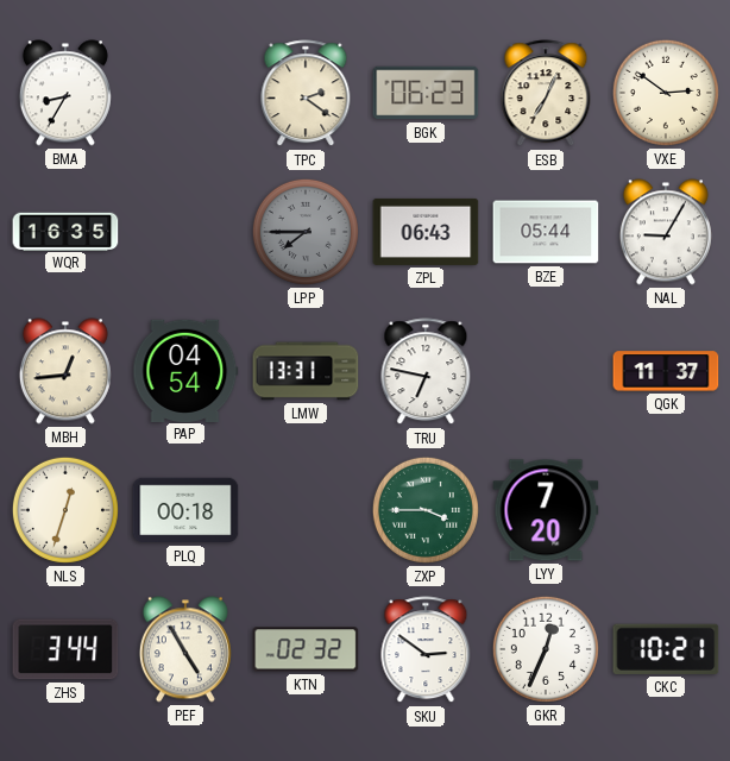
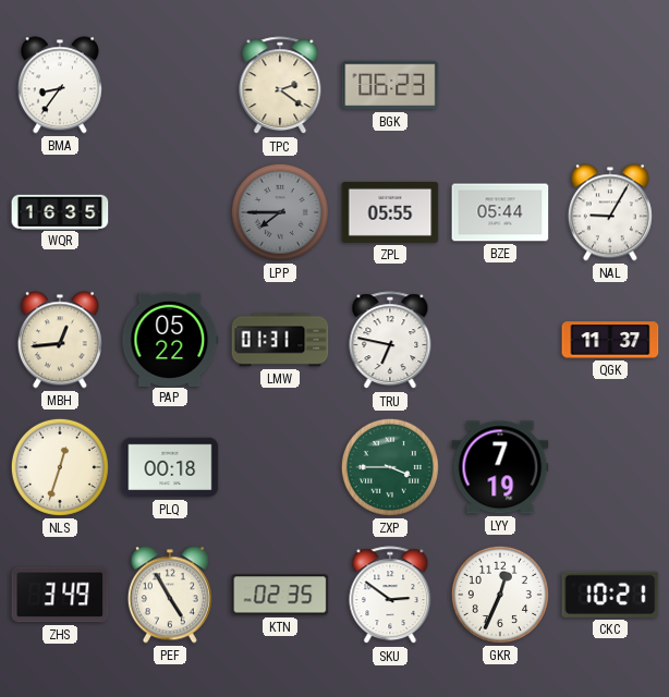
BMA: 8:35 -> 8:36
ESB: 7:04 -> none
VXE: 2:51 -> none
ZPL: 06:43 -> 05:55
PAP: 04:54 -> 05:22
LMW: 13:31 -> 01:31
LYY: 7:20 -> 7:19
ZHS: 3:44 -> 3:49
KTN: 02:32 -> 02:35
